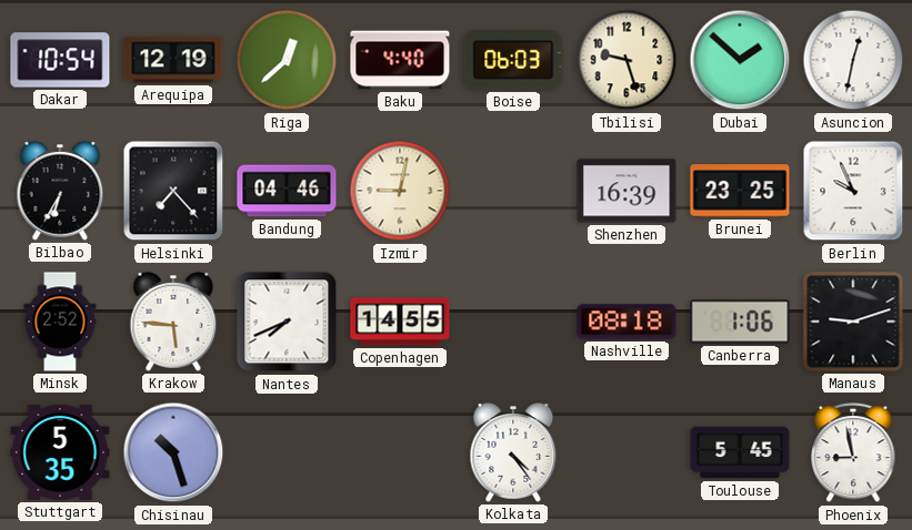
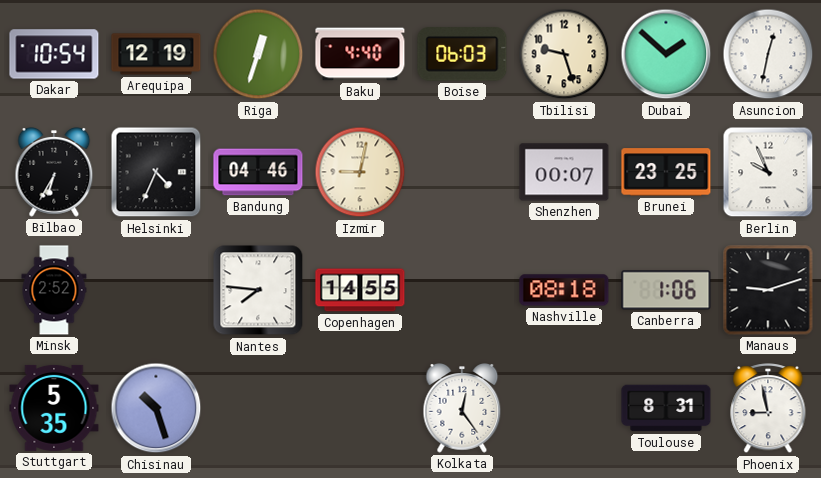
Riga: 12:38 -> 12:33
Helsinki: 7:23 -> 4:34
Shenzhen: 16:39 -> 00:07
Krakow: 5:46 -> none
Nantes: 7:41 -> 7:46
Kolkata: 4:24 -> 12:24
Toulouse: 5:45 -> 8:31
